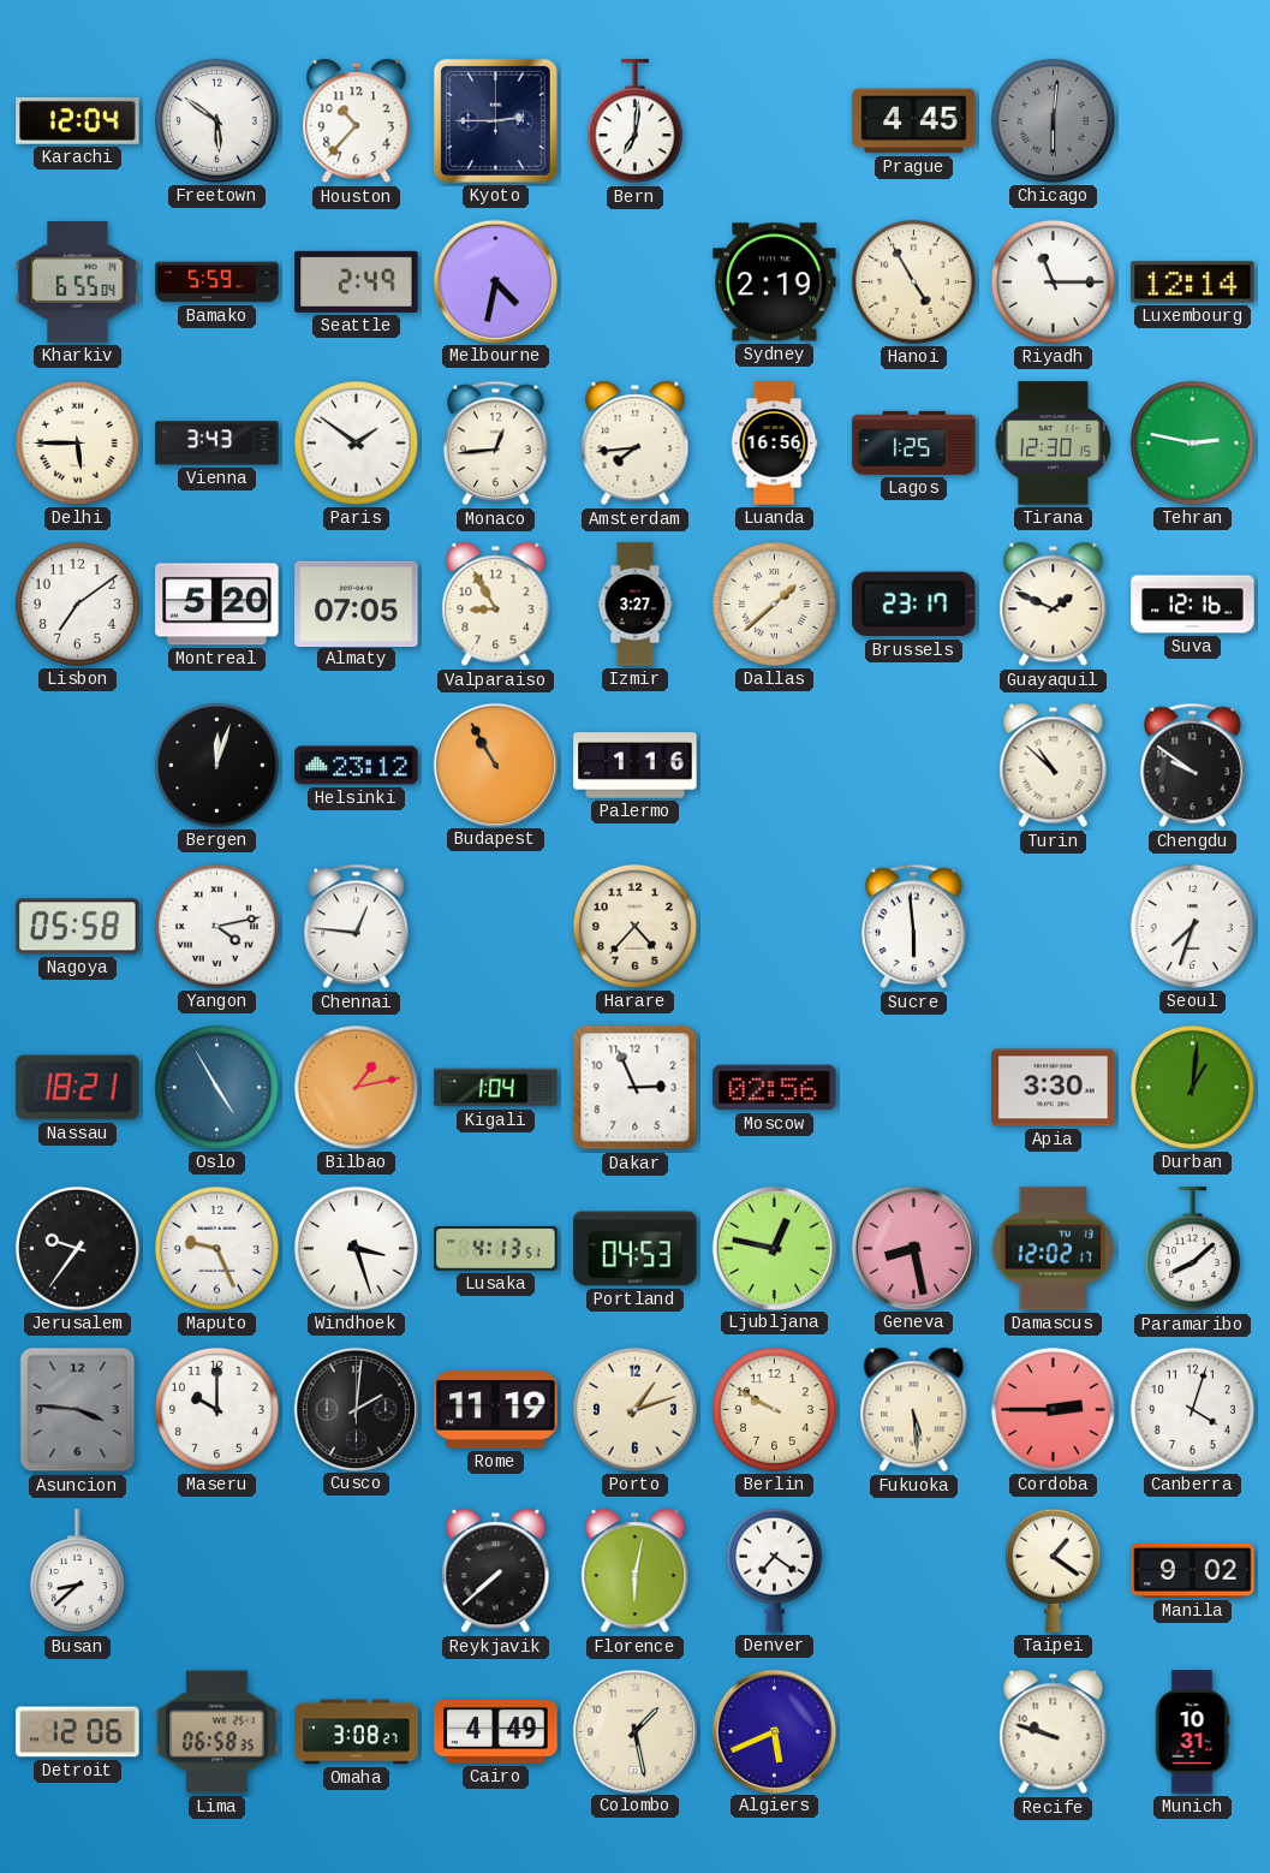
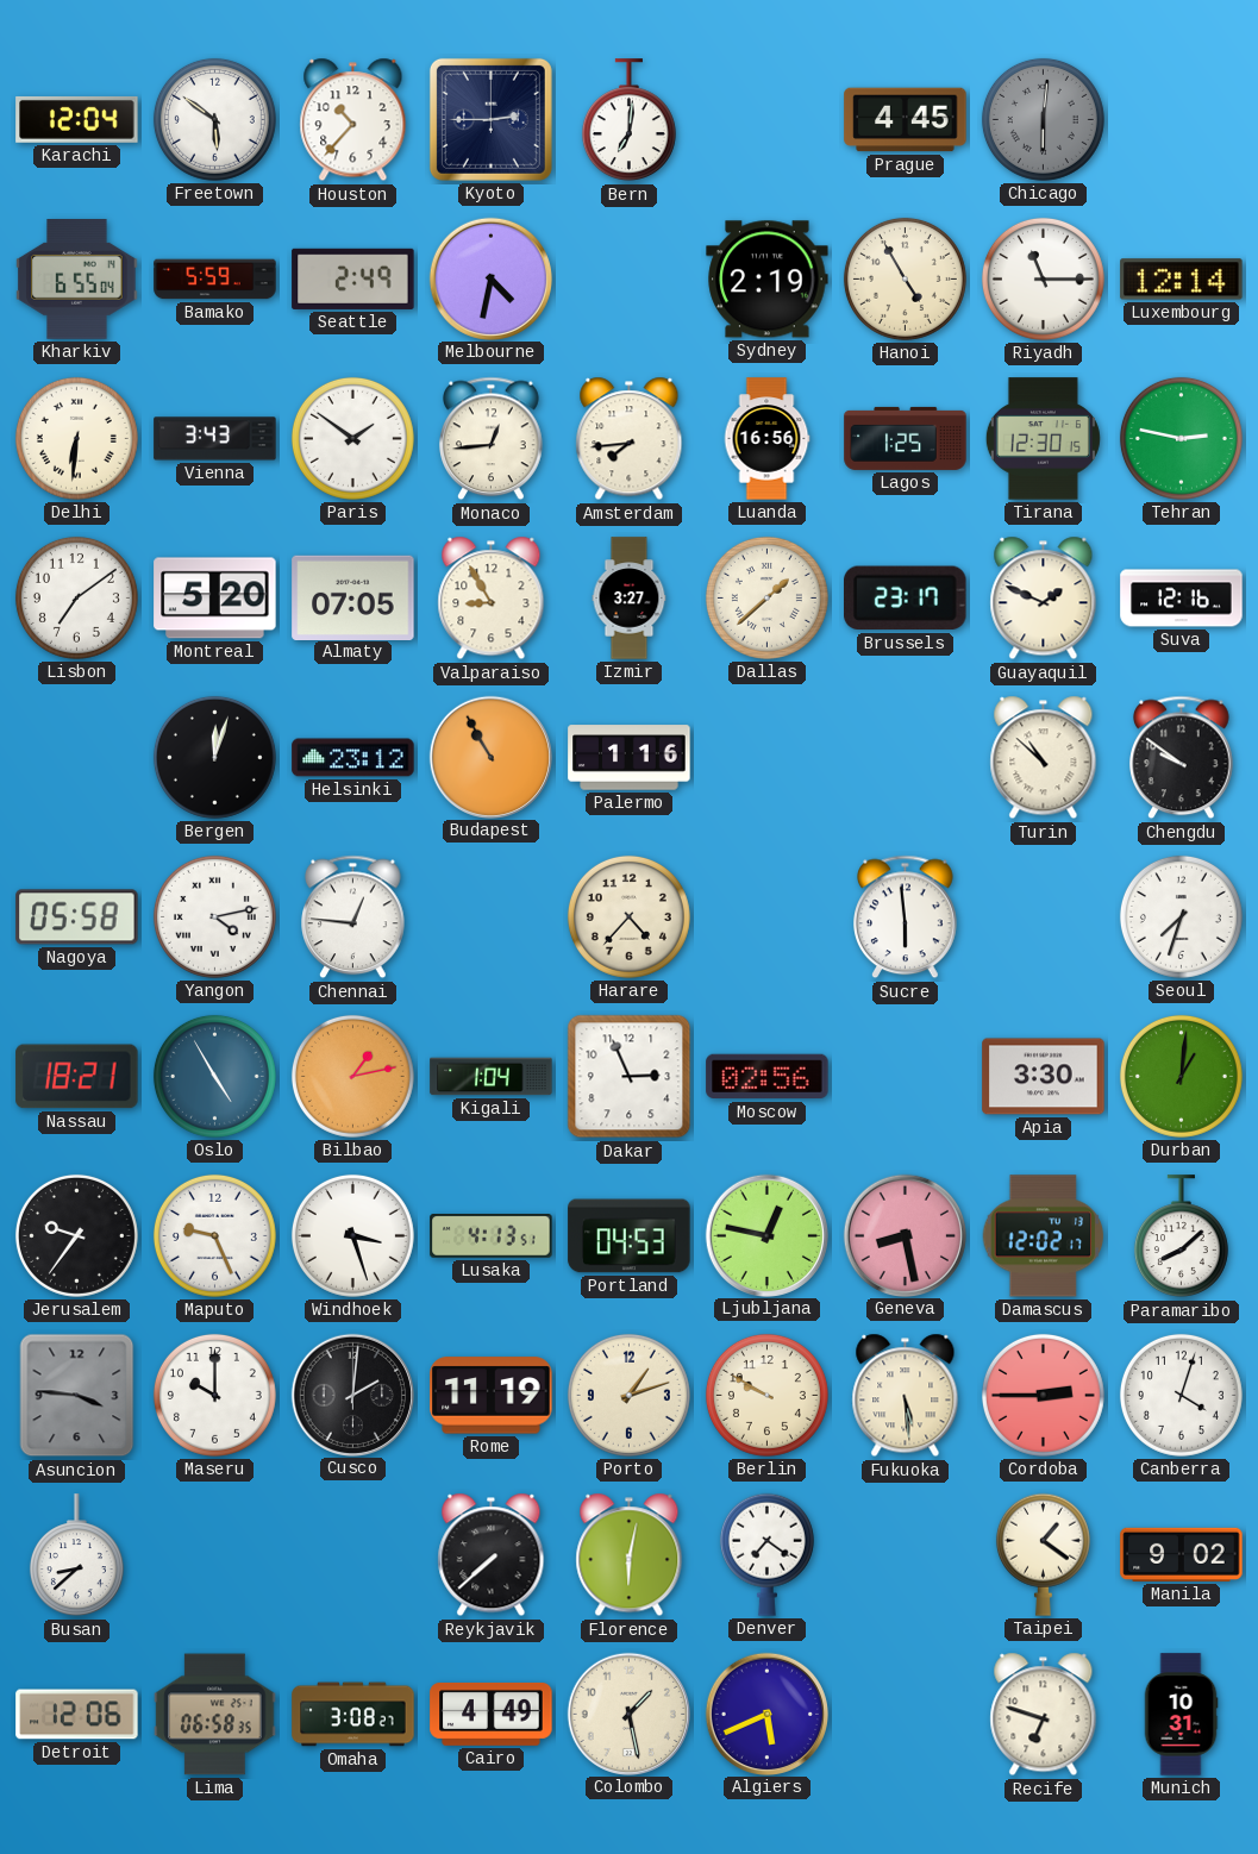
Delhi: 5:45 -> 6:31
Recife: 9:48 -> 6:48
